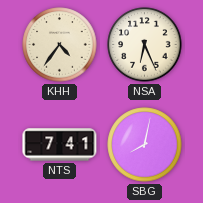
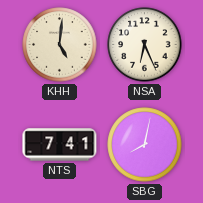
KHH: 4:36 -> 5:01
